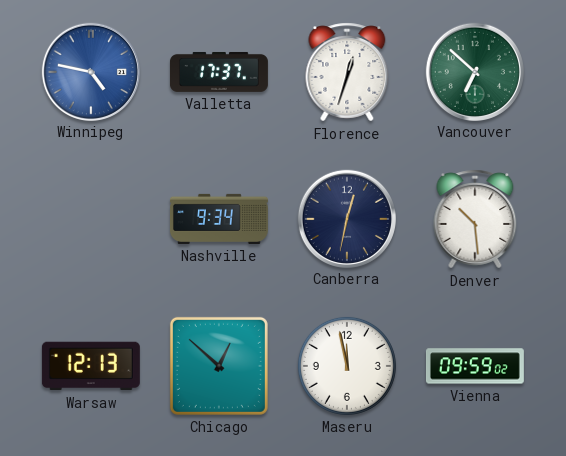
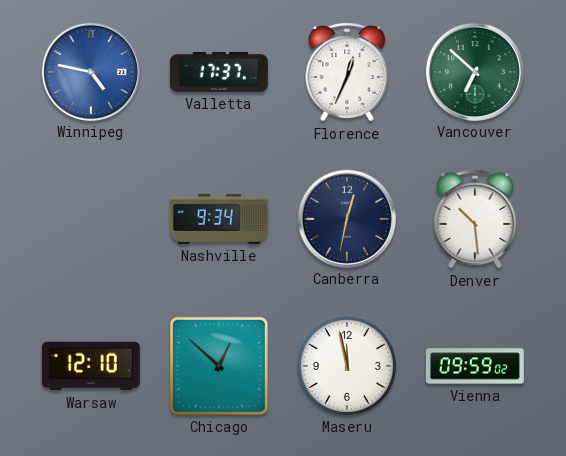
Florence: 12:33 -> 12:34
Warsaw: 12:13 -> 12:10
